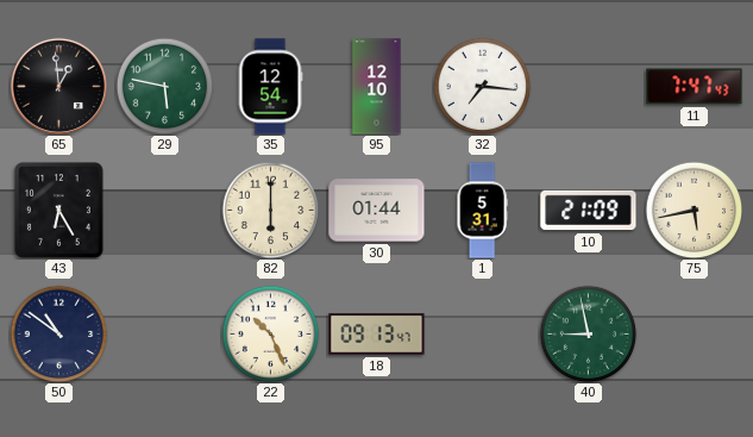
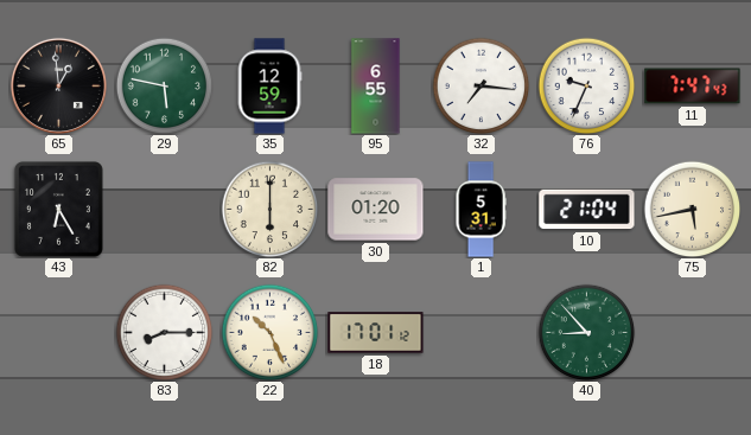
35: 12:54 -> 12:59
95: 12:10 -> 6:55
76: none -> 9:34
30: 01:44 -> 01:20
10: 21:09 -> 21:04
50: 10:51 -> none
83: none -> 8:15
18: 09:13 -> 17:01
40: 8:58 -> 8:53
